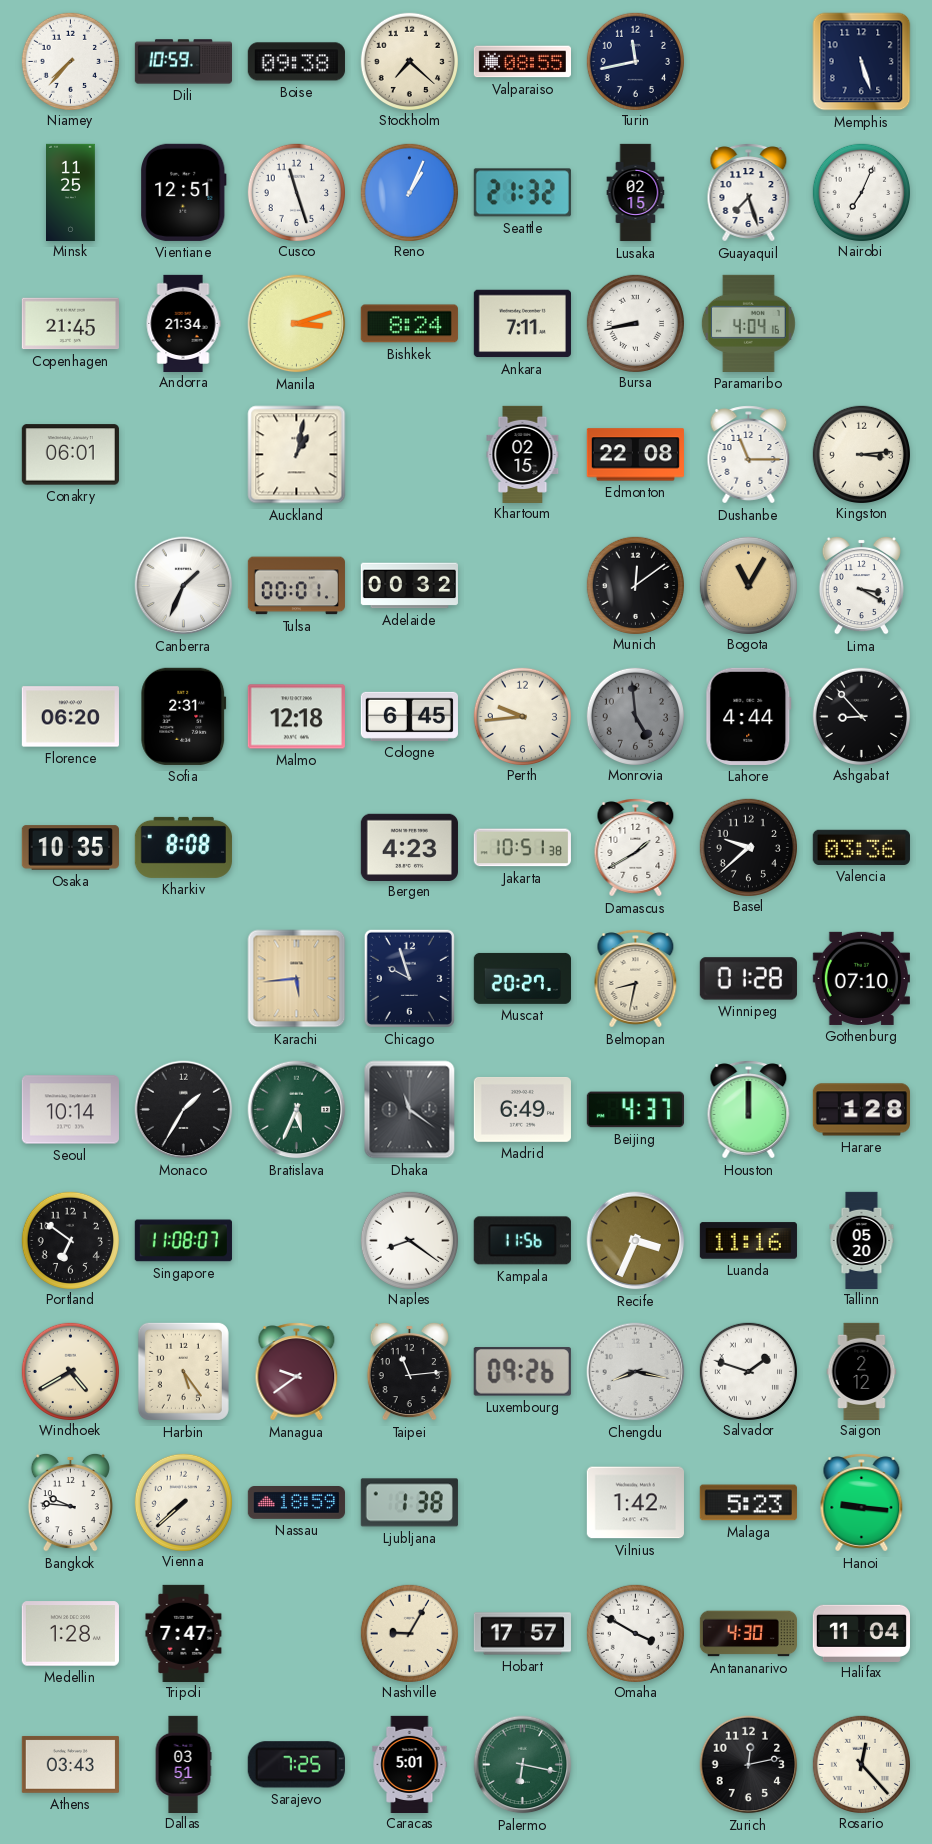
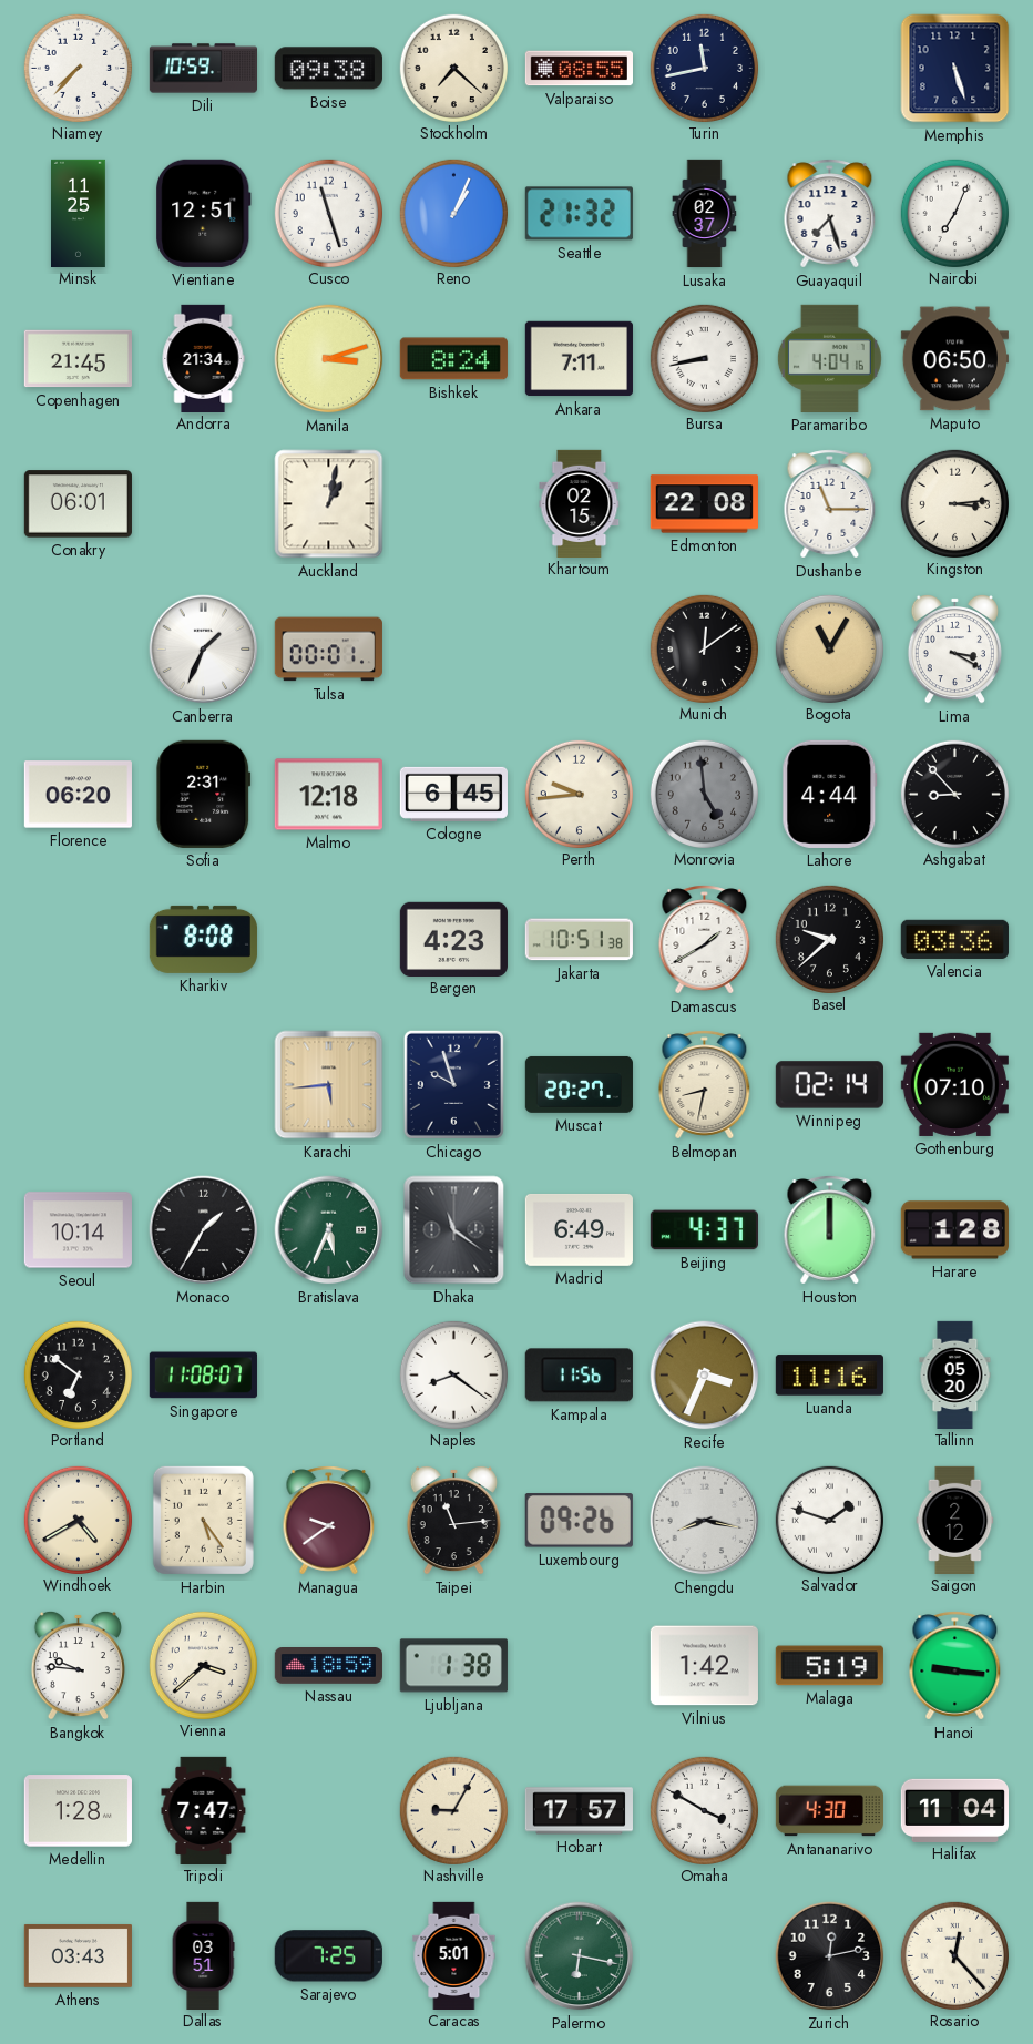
Lusaka: 02:15 -> 02:37
Maputo: none -> 06:50
Adelaide: 00:32 -> none
Osaka: 10:35 -> none
Winnipeg: 01:28 -> 02:14
Vienna: 7:38 -> 3:38
Malaga: 5:23 -> 5:19
